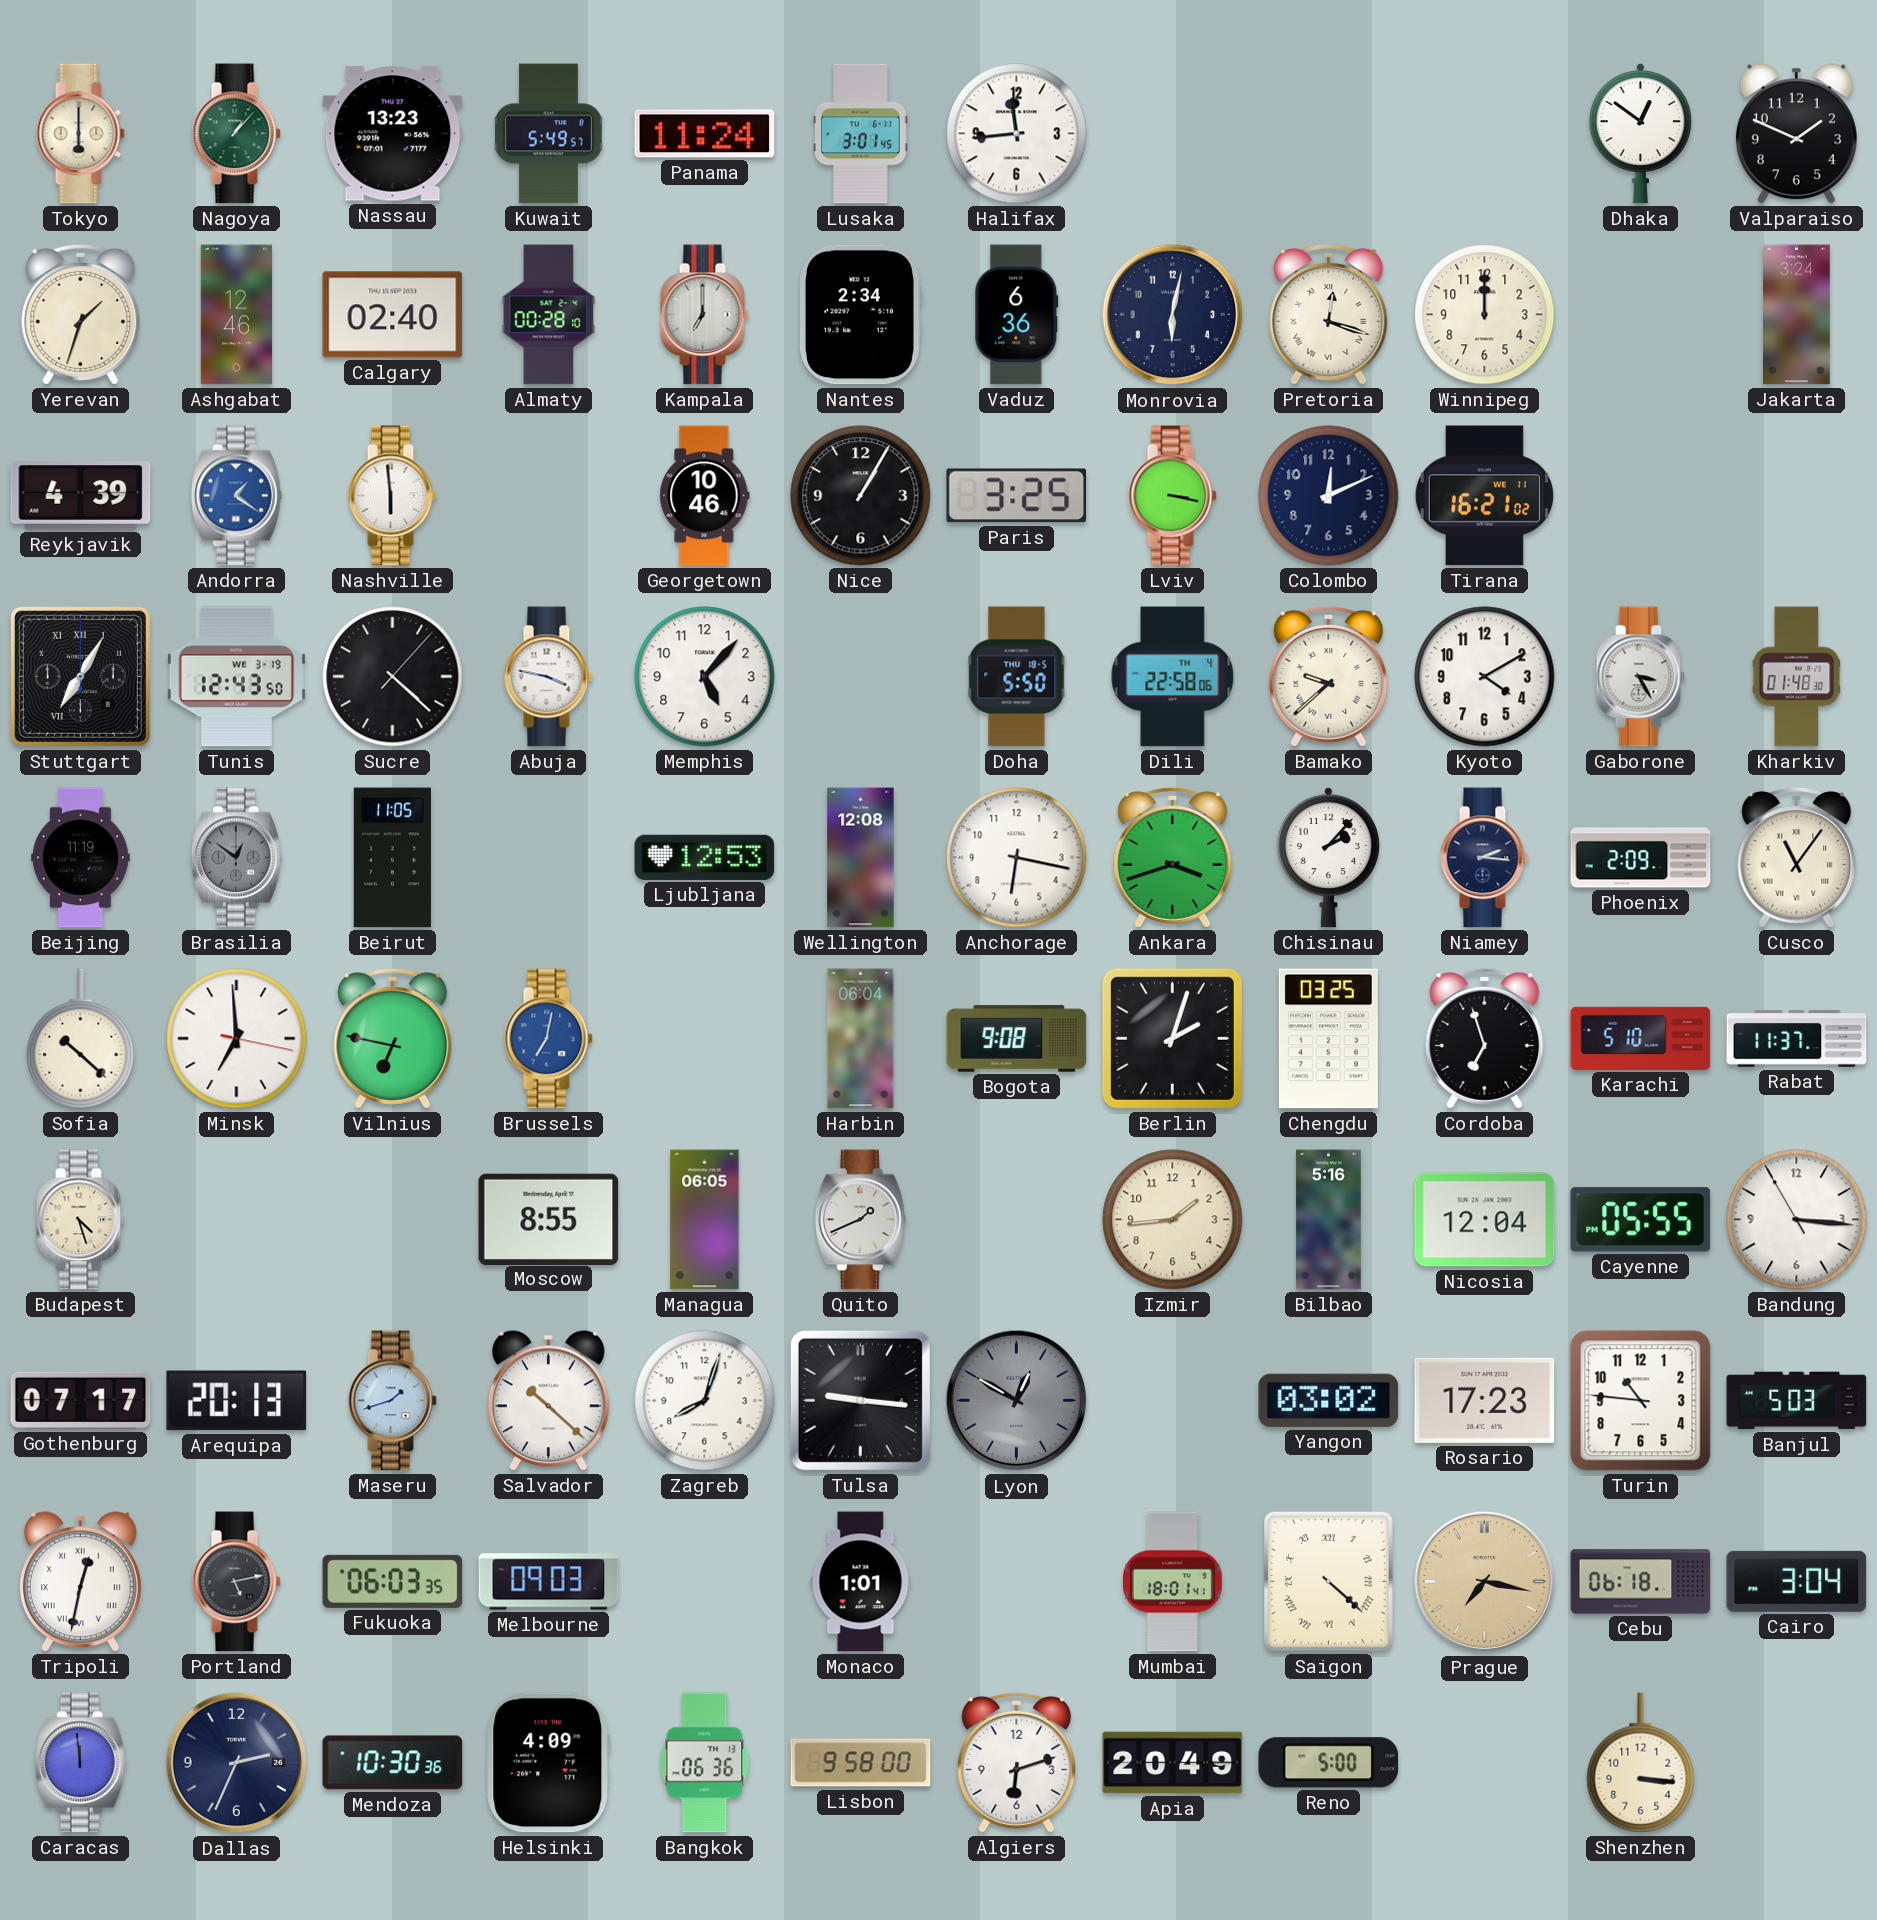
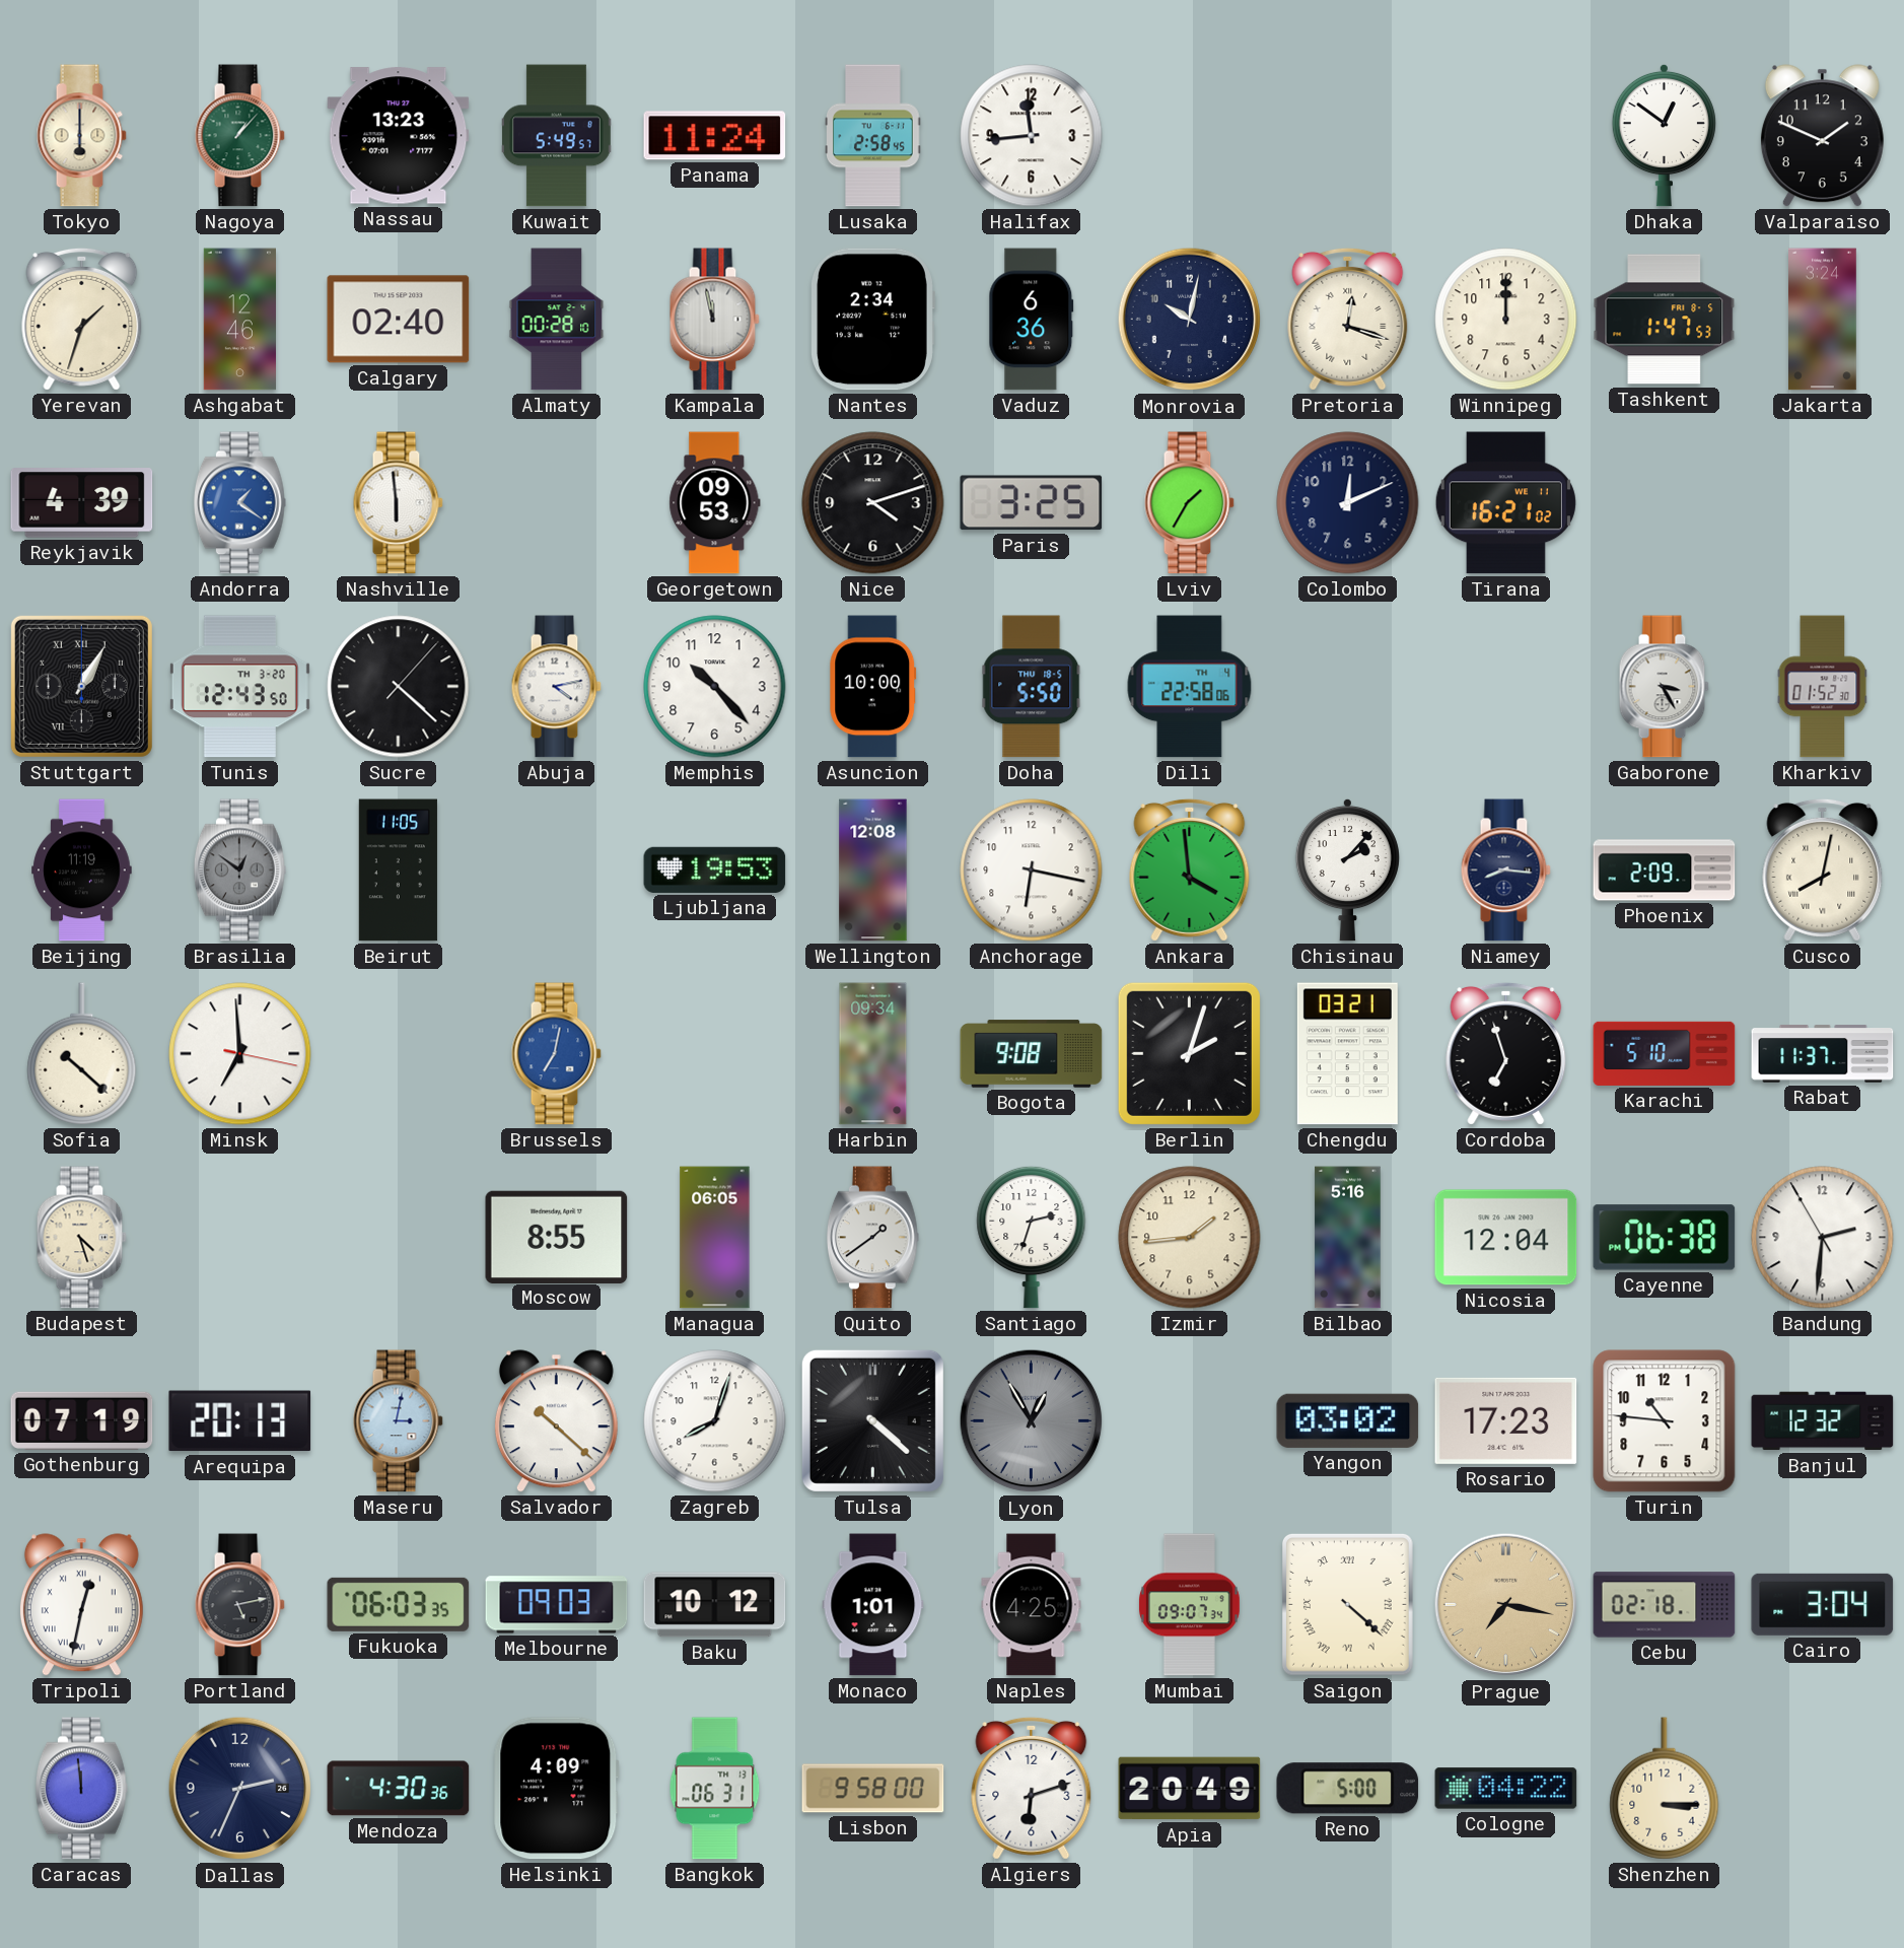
Lusaka: 3:01 -> 2:58
Kampala: 7:00 -> 11:58
Monrovia: 6:02 -> 10:02
Tashkent: none -> 1:47
Georgetown: 10:46 -> 09:53
Nice: 1:05 -> 4:12
Lviv: 3:17 -> 1:35
Stuttgart: 7:05 -> 1:05
Tunis date: WE 3-19 -> TH 3-20
Abuja: 3:47 -> 4:13
Memphis: 5:07 -> 10:23
Asuncion: none -> 10:00
Bamako: 9:38 -> none
Kyoto: 4:10 -> none
Kharkiv: 01:48 -> 01:52
Ljubljana: 12:53 -> 19:53
Ankara: 3:42 -> 3:59
Niamey: 2:16 -> 8:16
Cusco: 11:06 -> 8:02
Vilnius: 6:47 -> none
Harbin: 06:04 -> 09:34
Chengdu: 03:25 -> 03:21
Quito: 1:41 -> 1:39
Santiago: none -> 2:33
Cayenne: 05:55 -> 06:38
Bandung: 3:15 -> 2:30
Gothenburg: 07:17 -> 07:19
Maseru: 1:42 -> 3:02
Tulsa: 9:16 -> 4:22
Lyon: 12:50 -> 12:55
Banjul: 5:03 -> 12:32
Baku: none -> 10:12
Naples: none -> 4:25
Mumbai: 18:01 -> 09:07
Cebu: 06:18 -> 02:18
Mendoza: 10:30 -> 4:30
Bangkok: 06:36 -> 06:31
Cologne: none -> 04:22
Shenzhen: 3:16 -> 3:15
